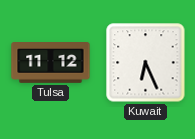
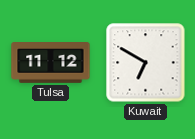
Kuwait: 6:26 -> 6:50
